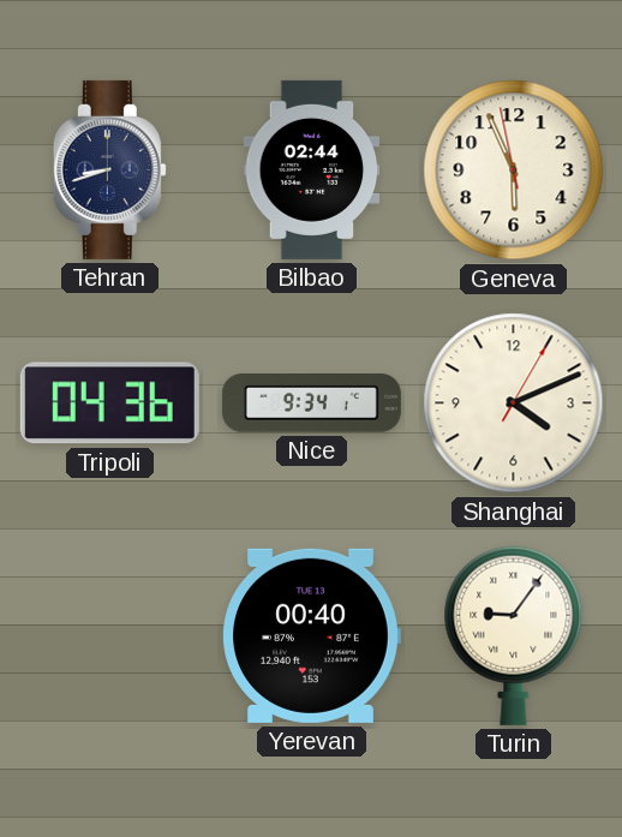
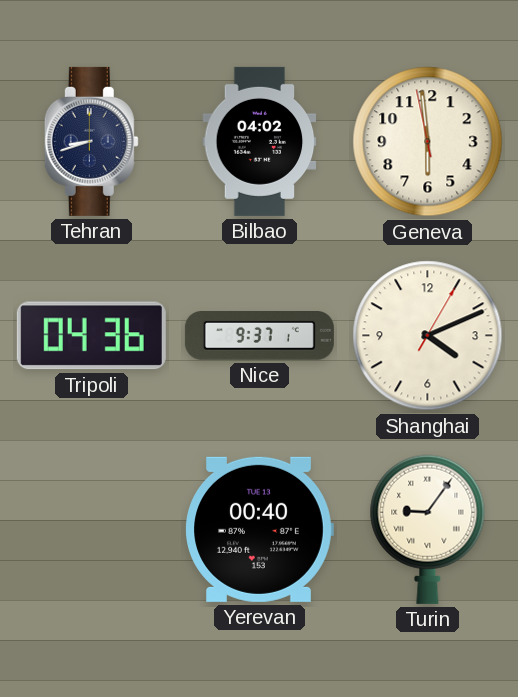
Bilbao: 02:44 -> 04:02
Geneva: 5:55 -> 5:58
Nice: 9:34 -> 9:37
